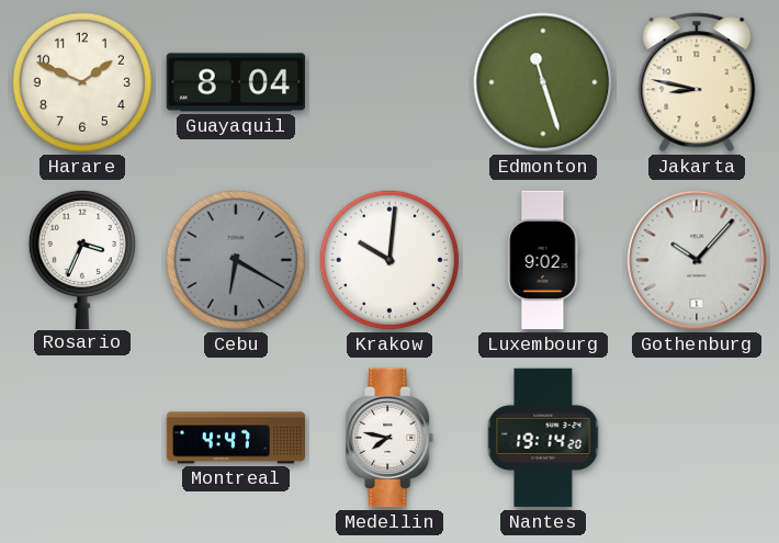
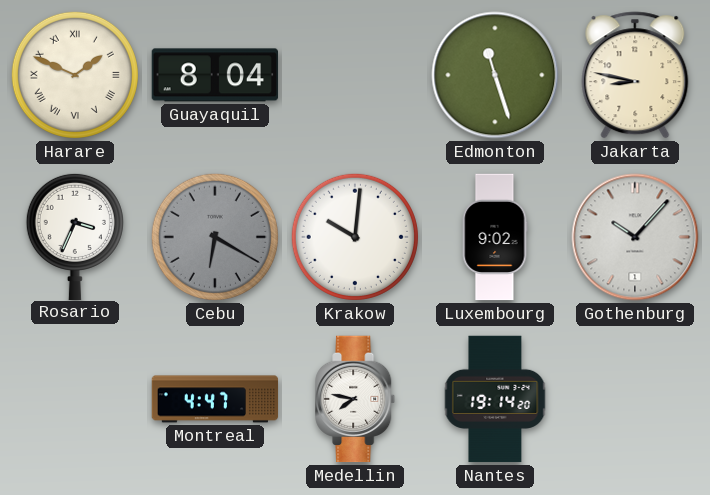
Harare numerals: Arabic -> Roman
